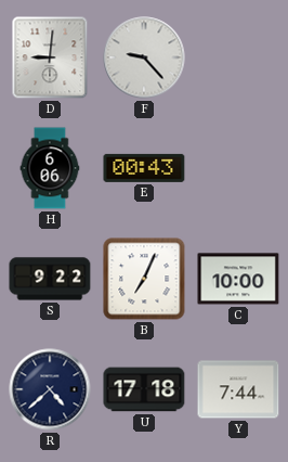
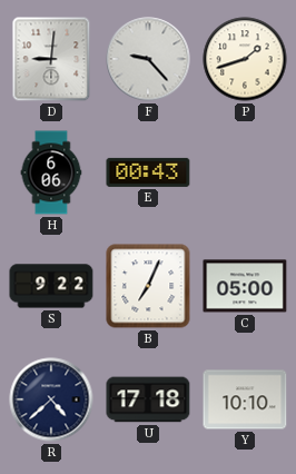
P: none -> 1:42
C: 10:00 -> 05:00
Y: 7:44 -> 10:10
